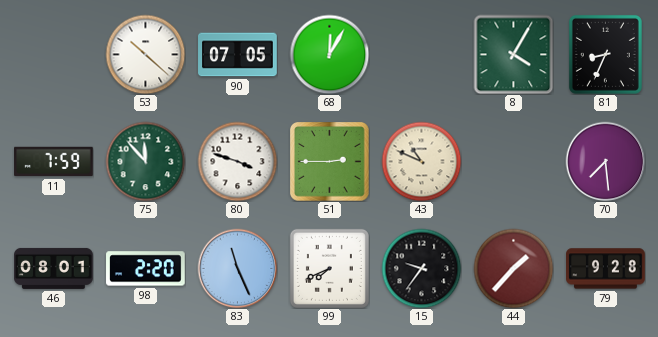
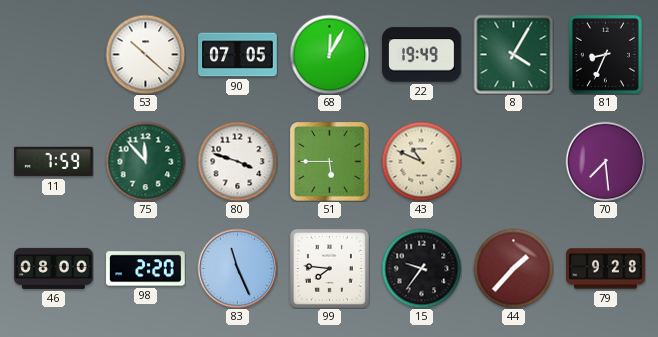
22: none -> 19:49
51: 2:45 -> 5:45
46: 08:01 -> 08:00
99: 7:41 -> 7:46
